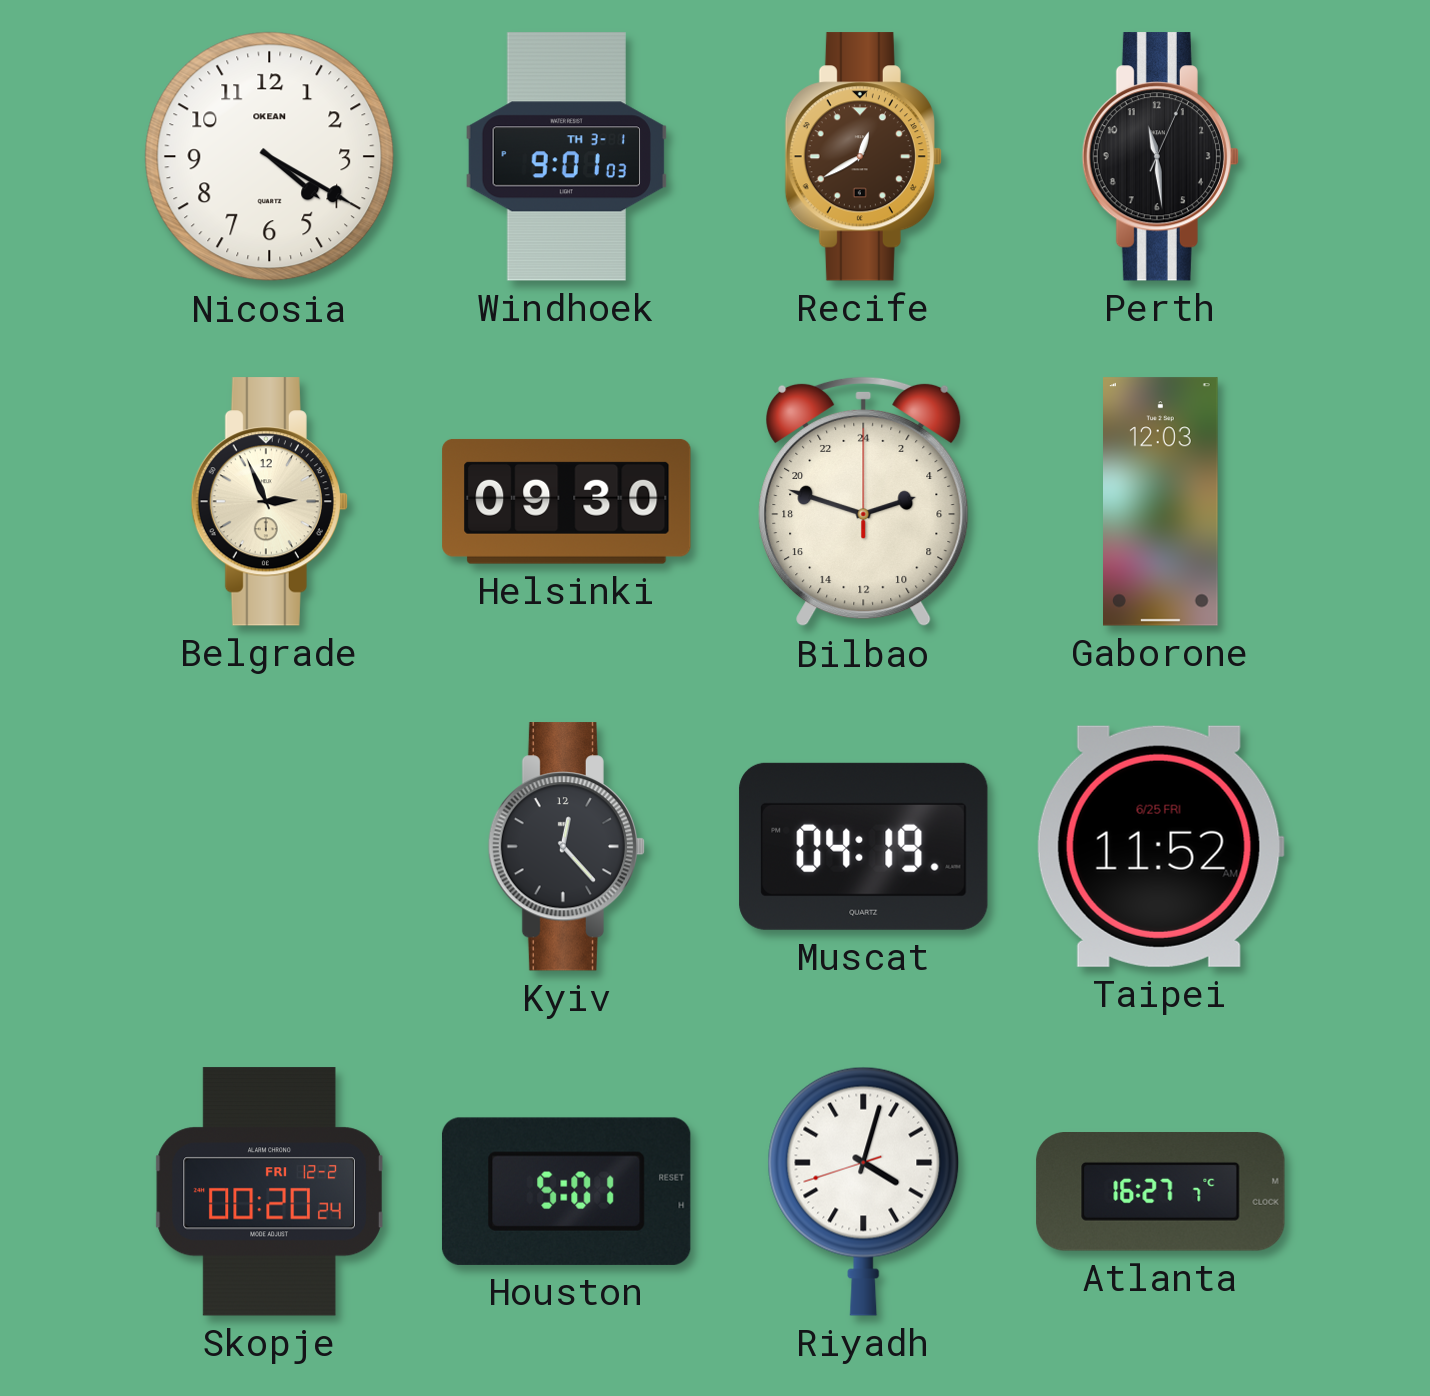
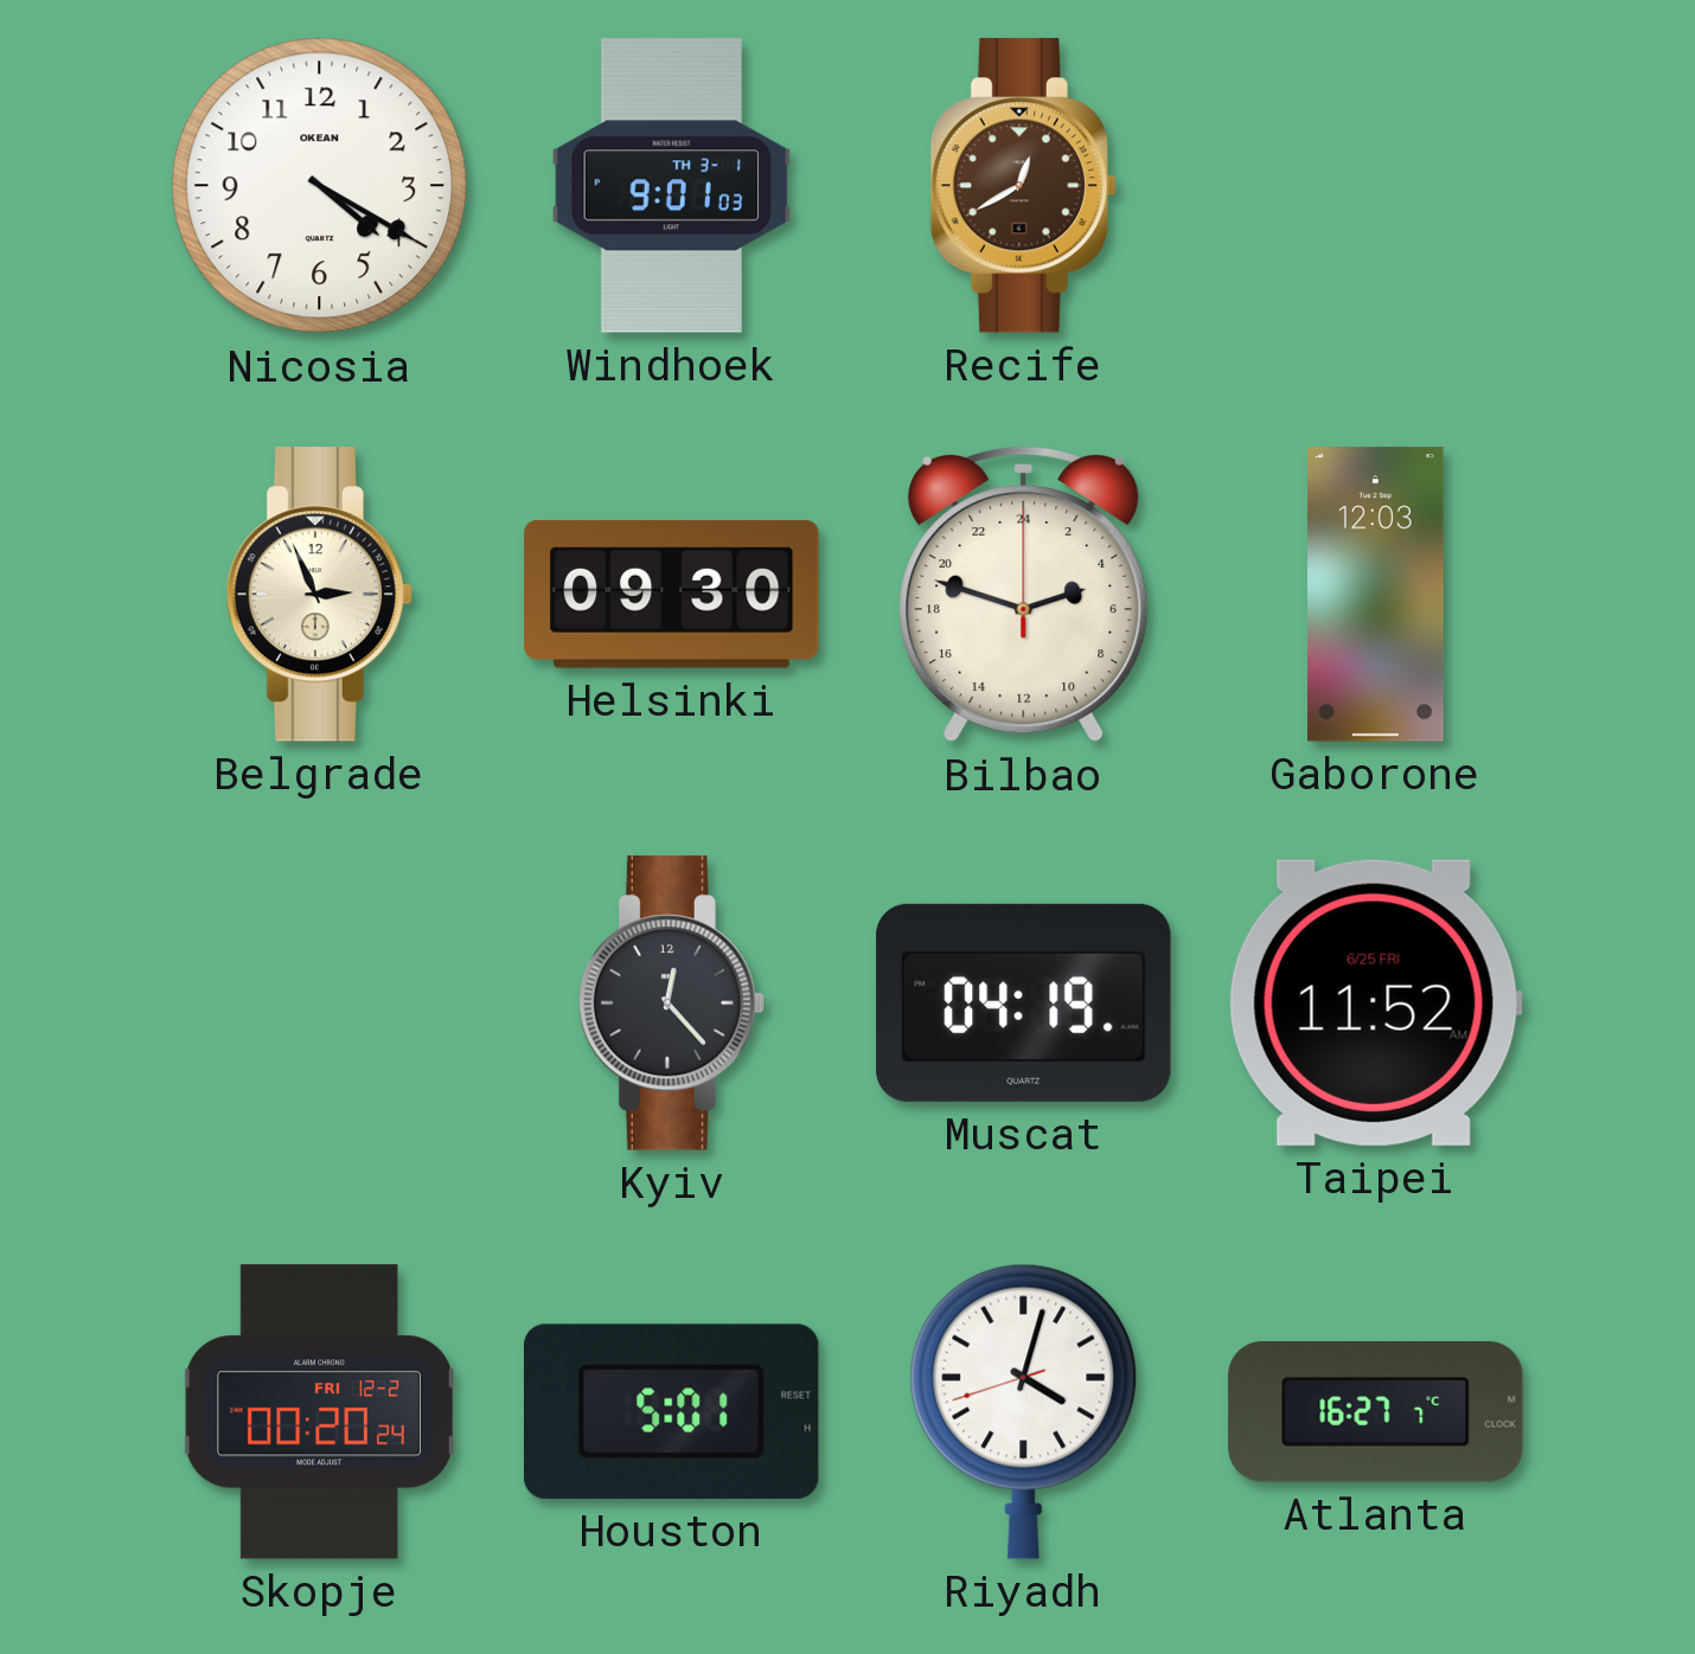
Perth: 11:29 -> none
